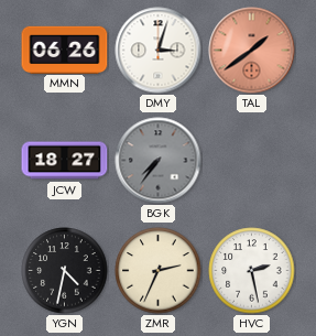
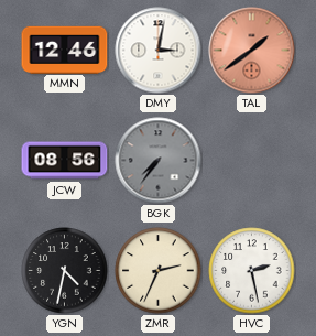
MMN: 06:26 -> 12:46
DMY: 3:03 -> 3:02
JCW: 18:27 -> 08:56
